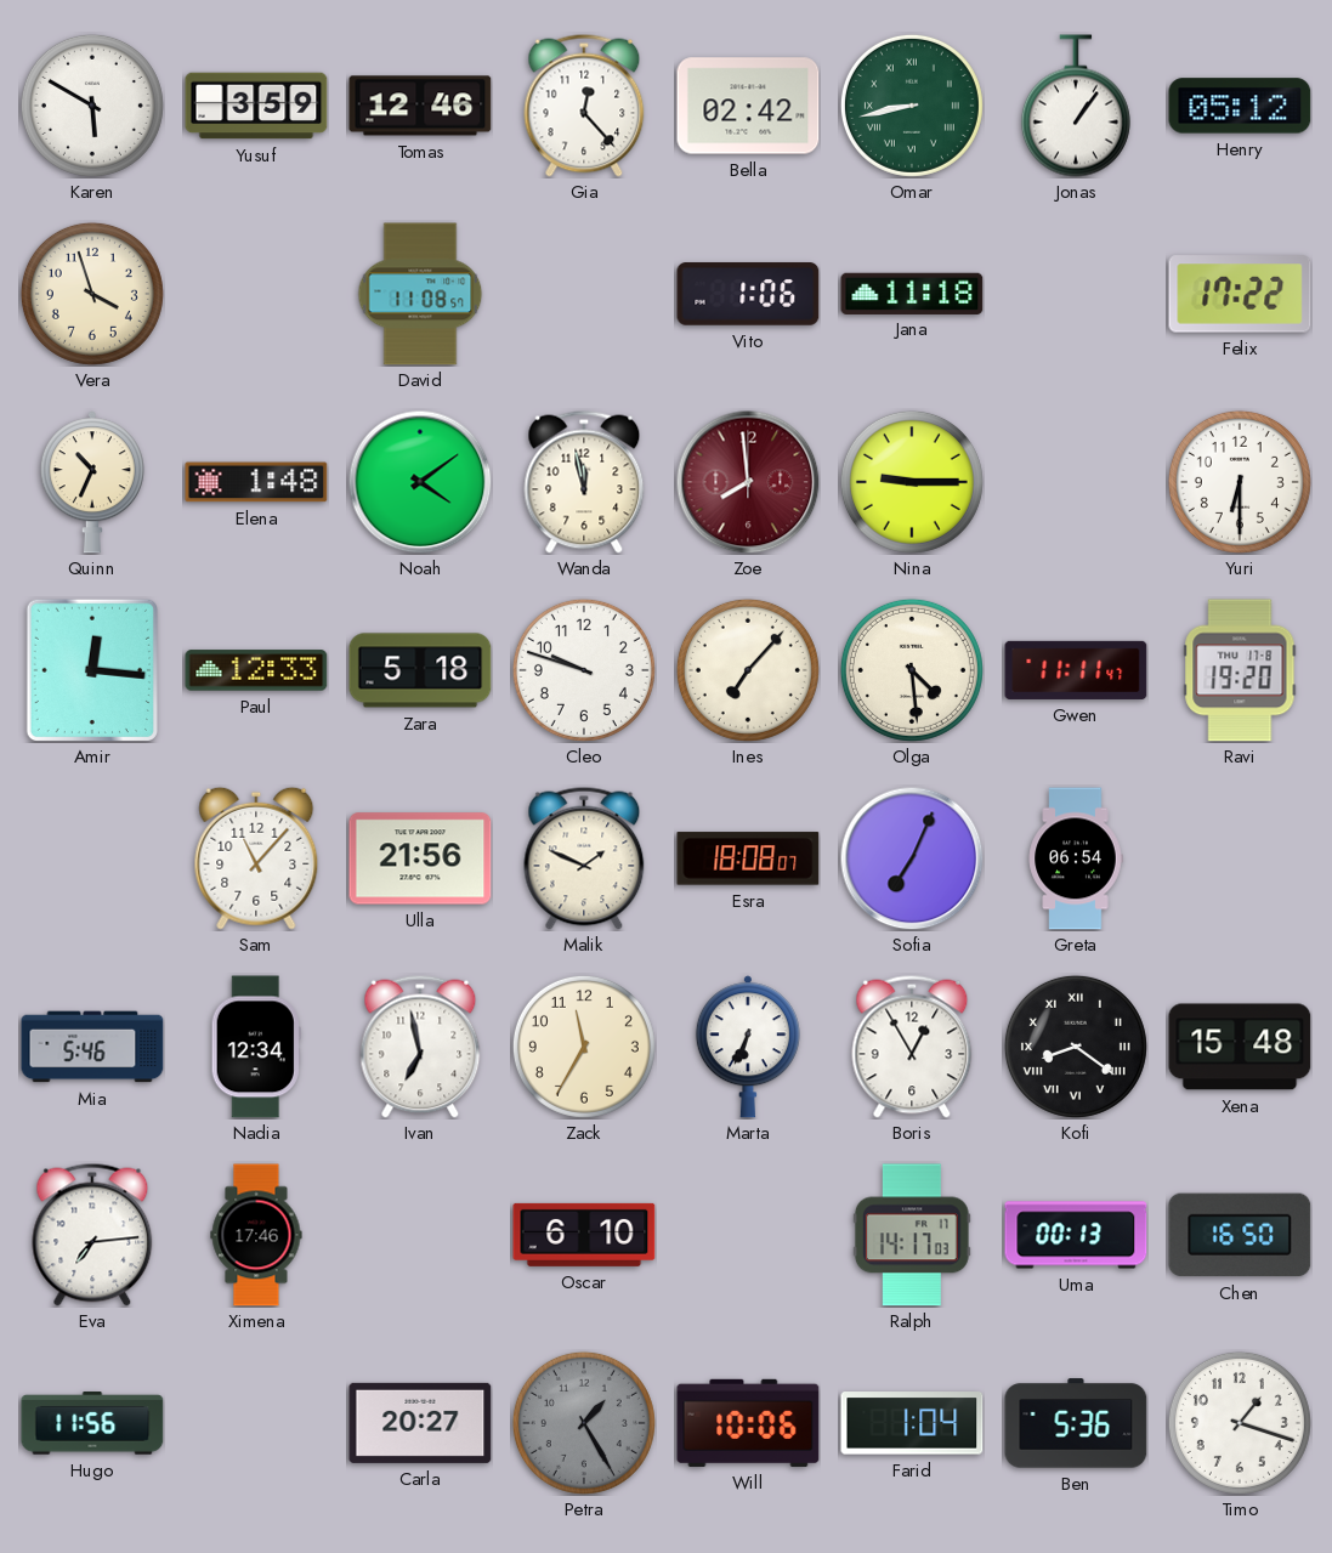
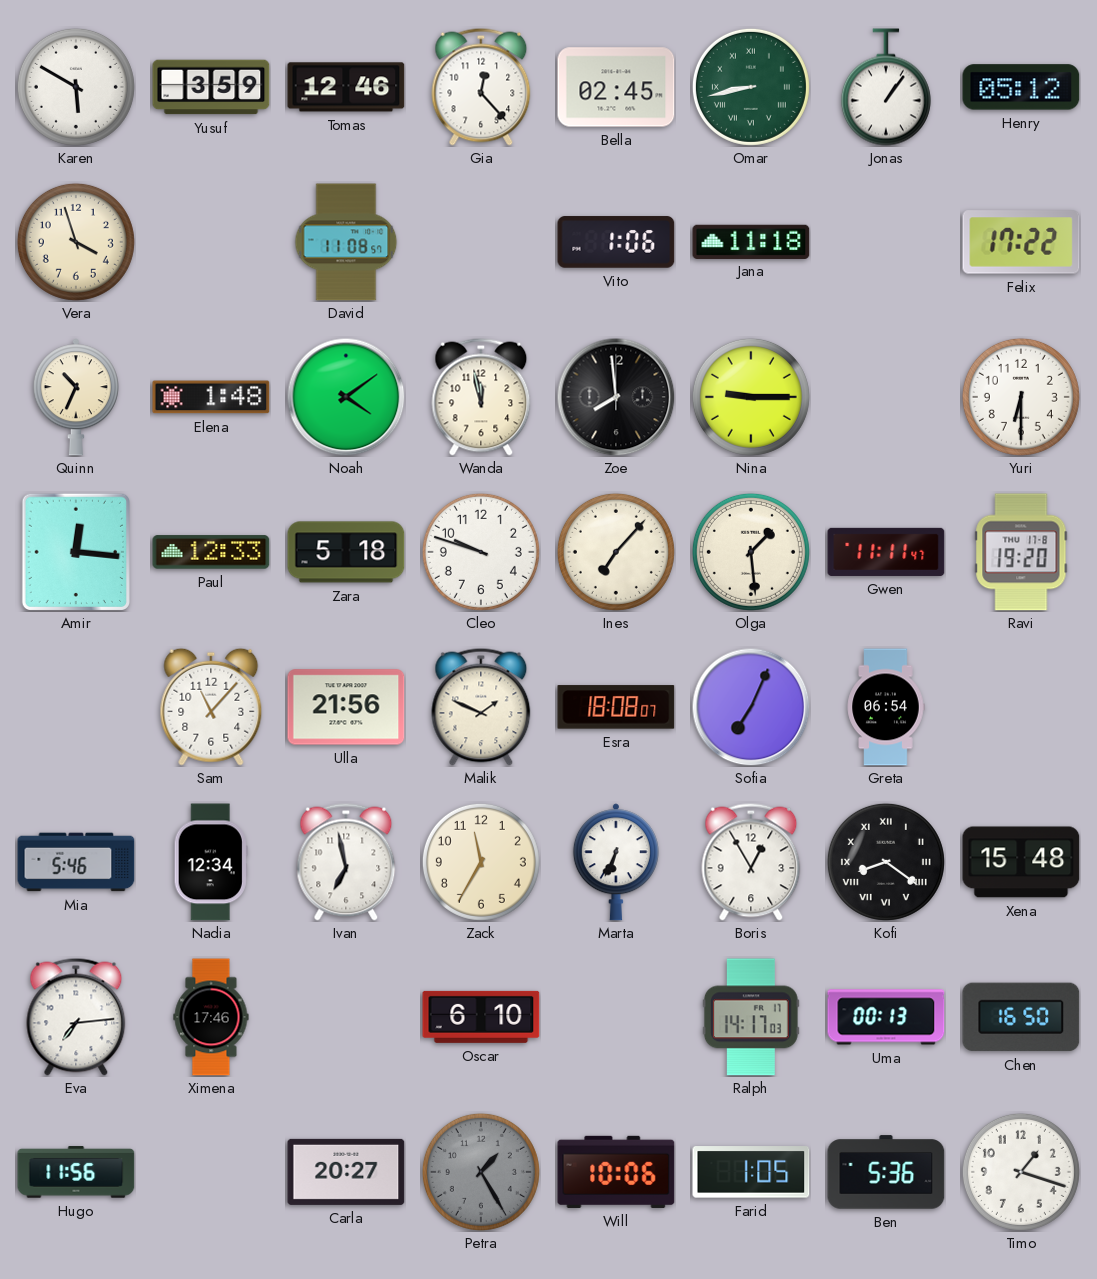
Bella: 02:42 -> 02:45
Zoe dial: burgundy -> black
Olga: 4:29 -> 1:29
Farid: 1:04 -> 1:05
